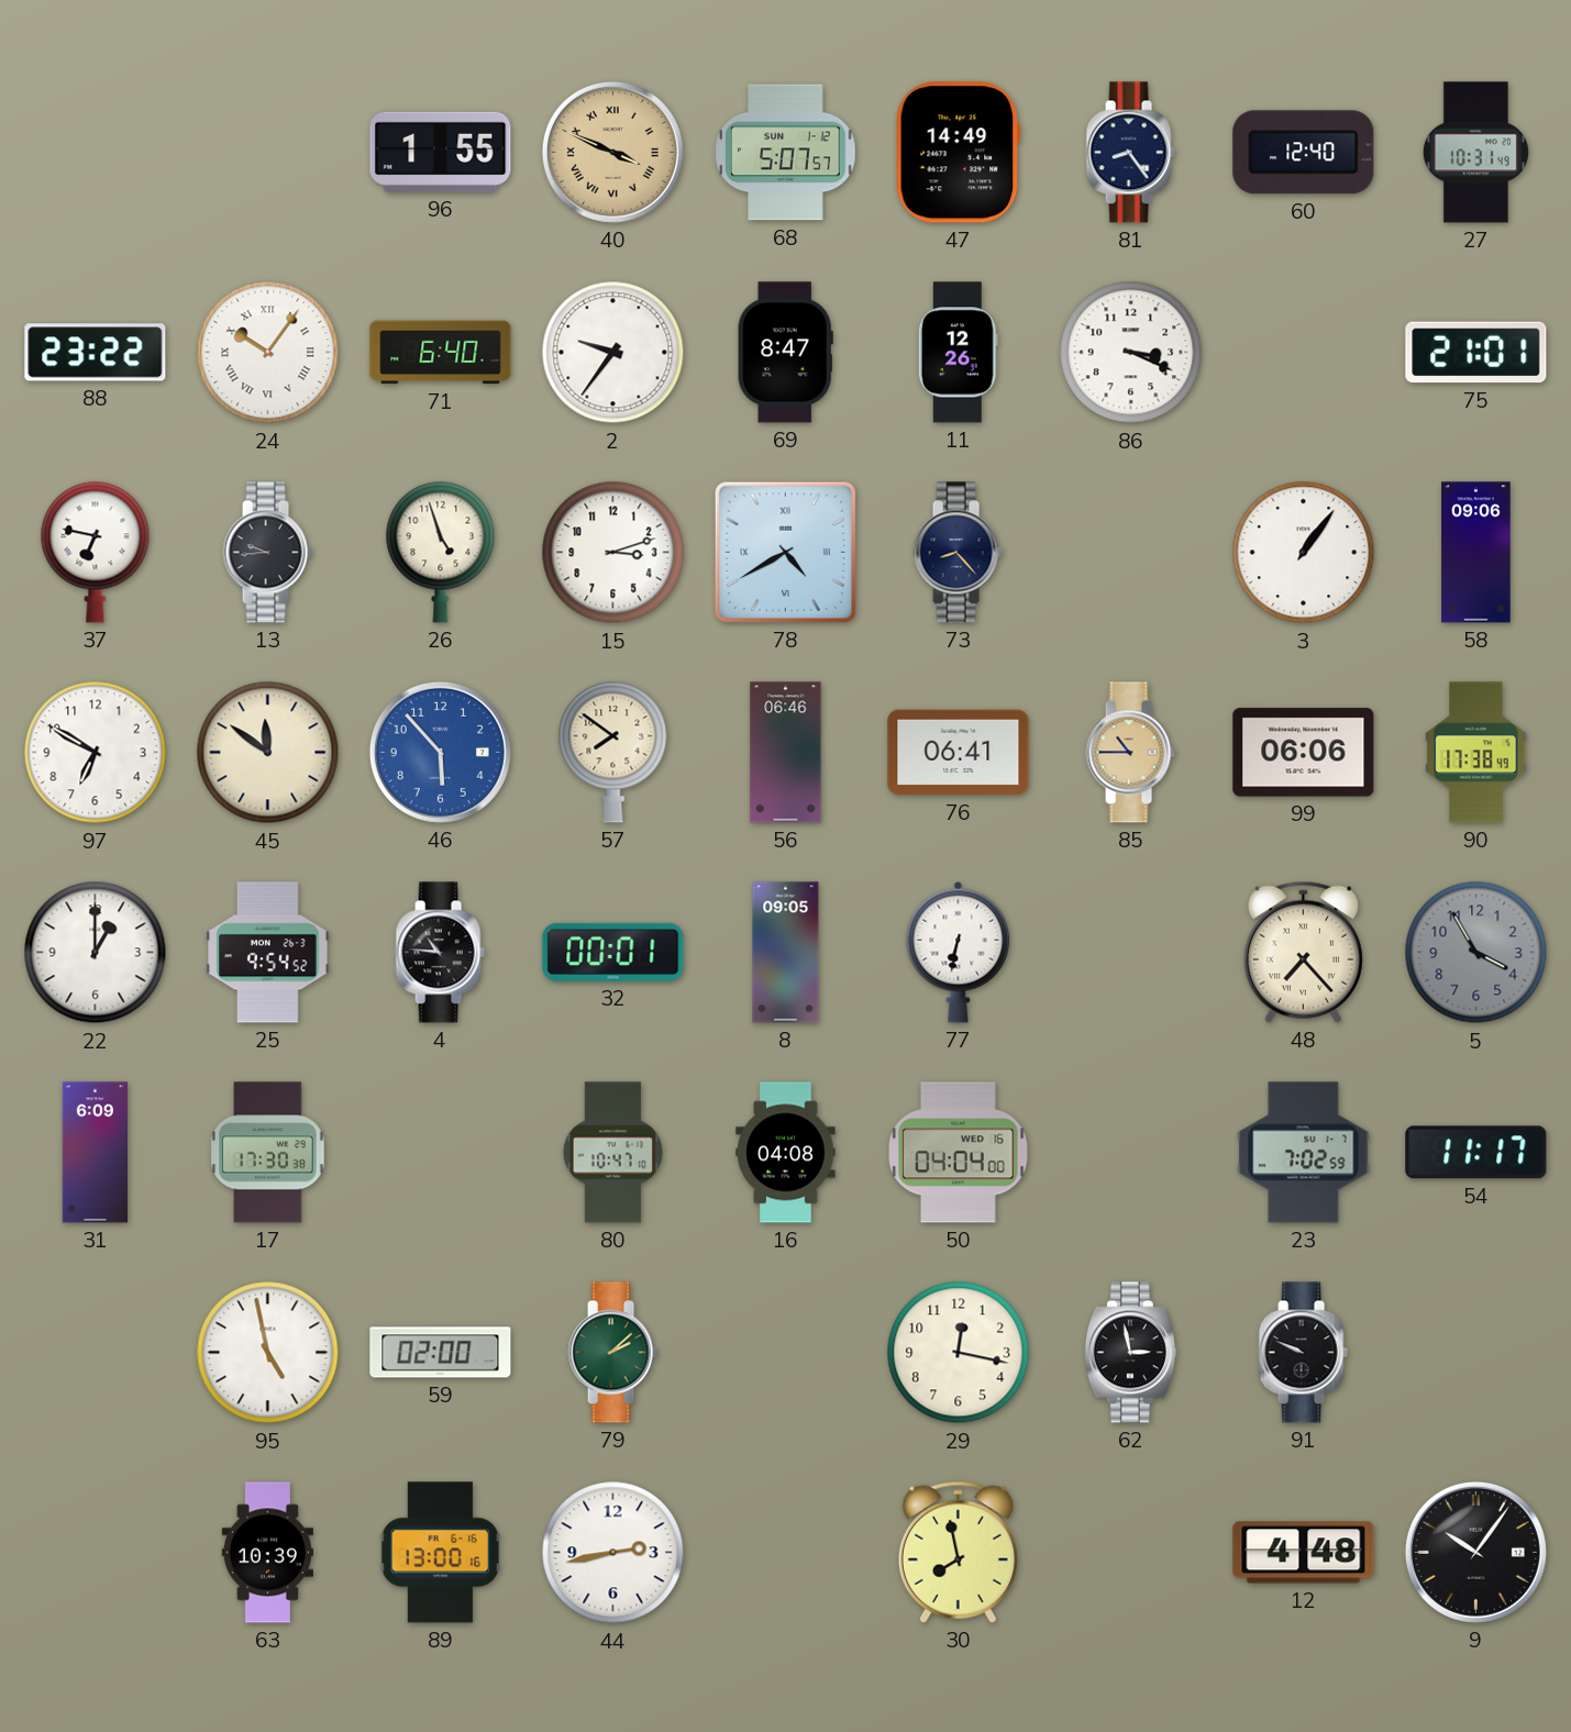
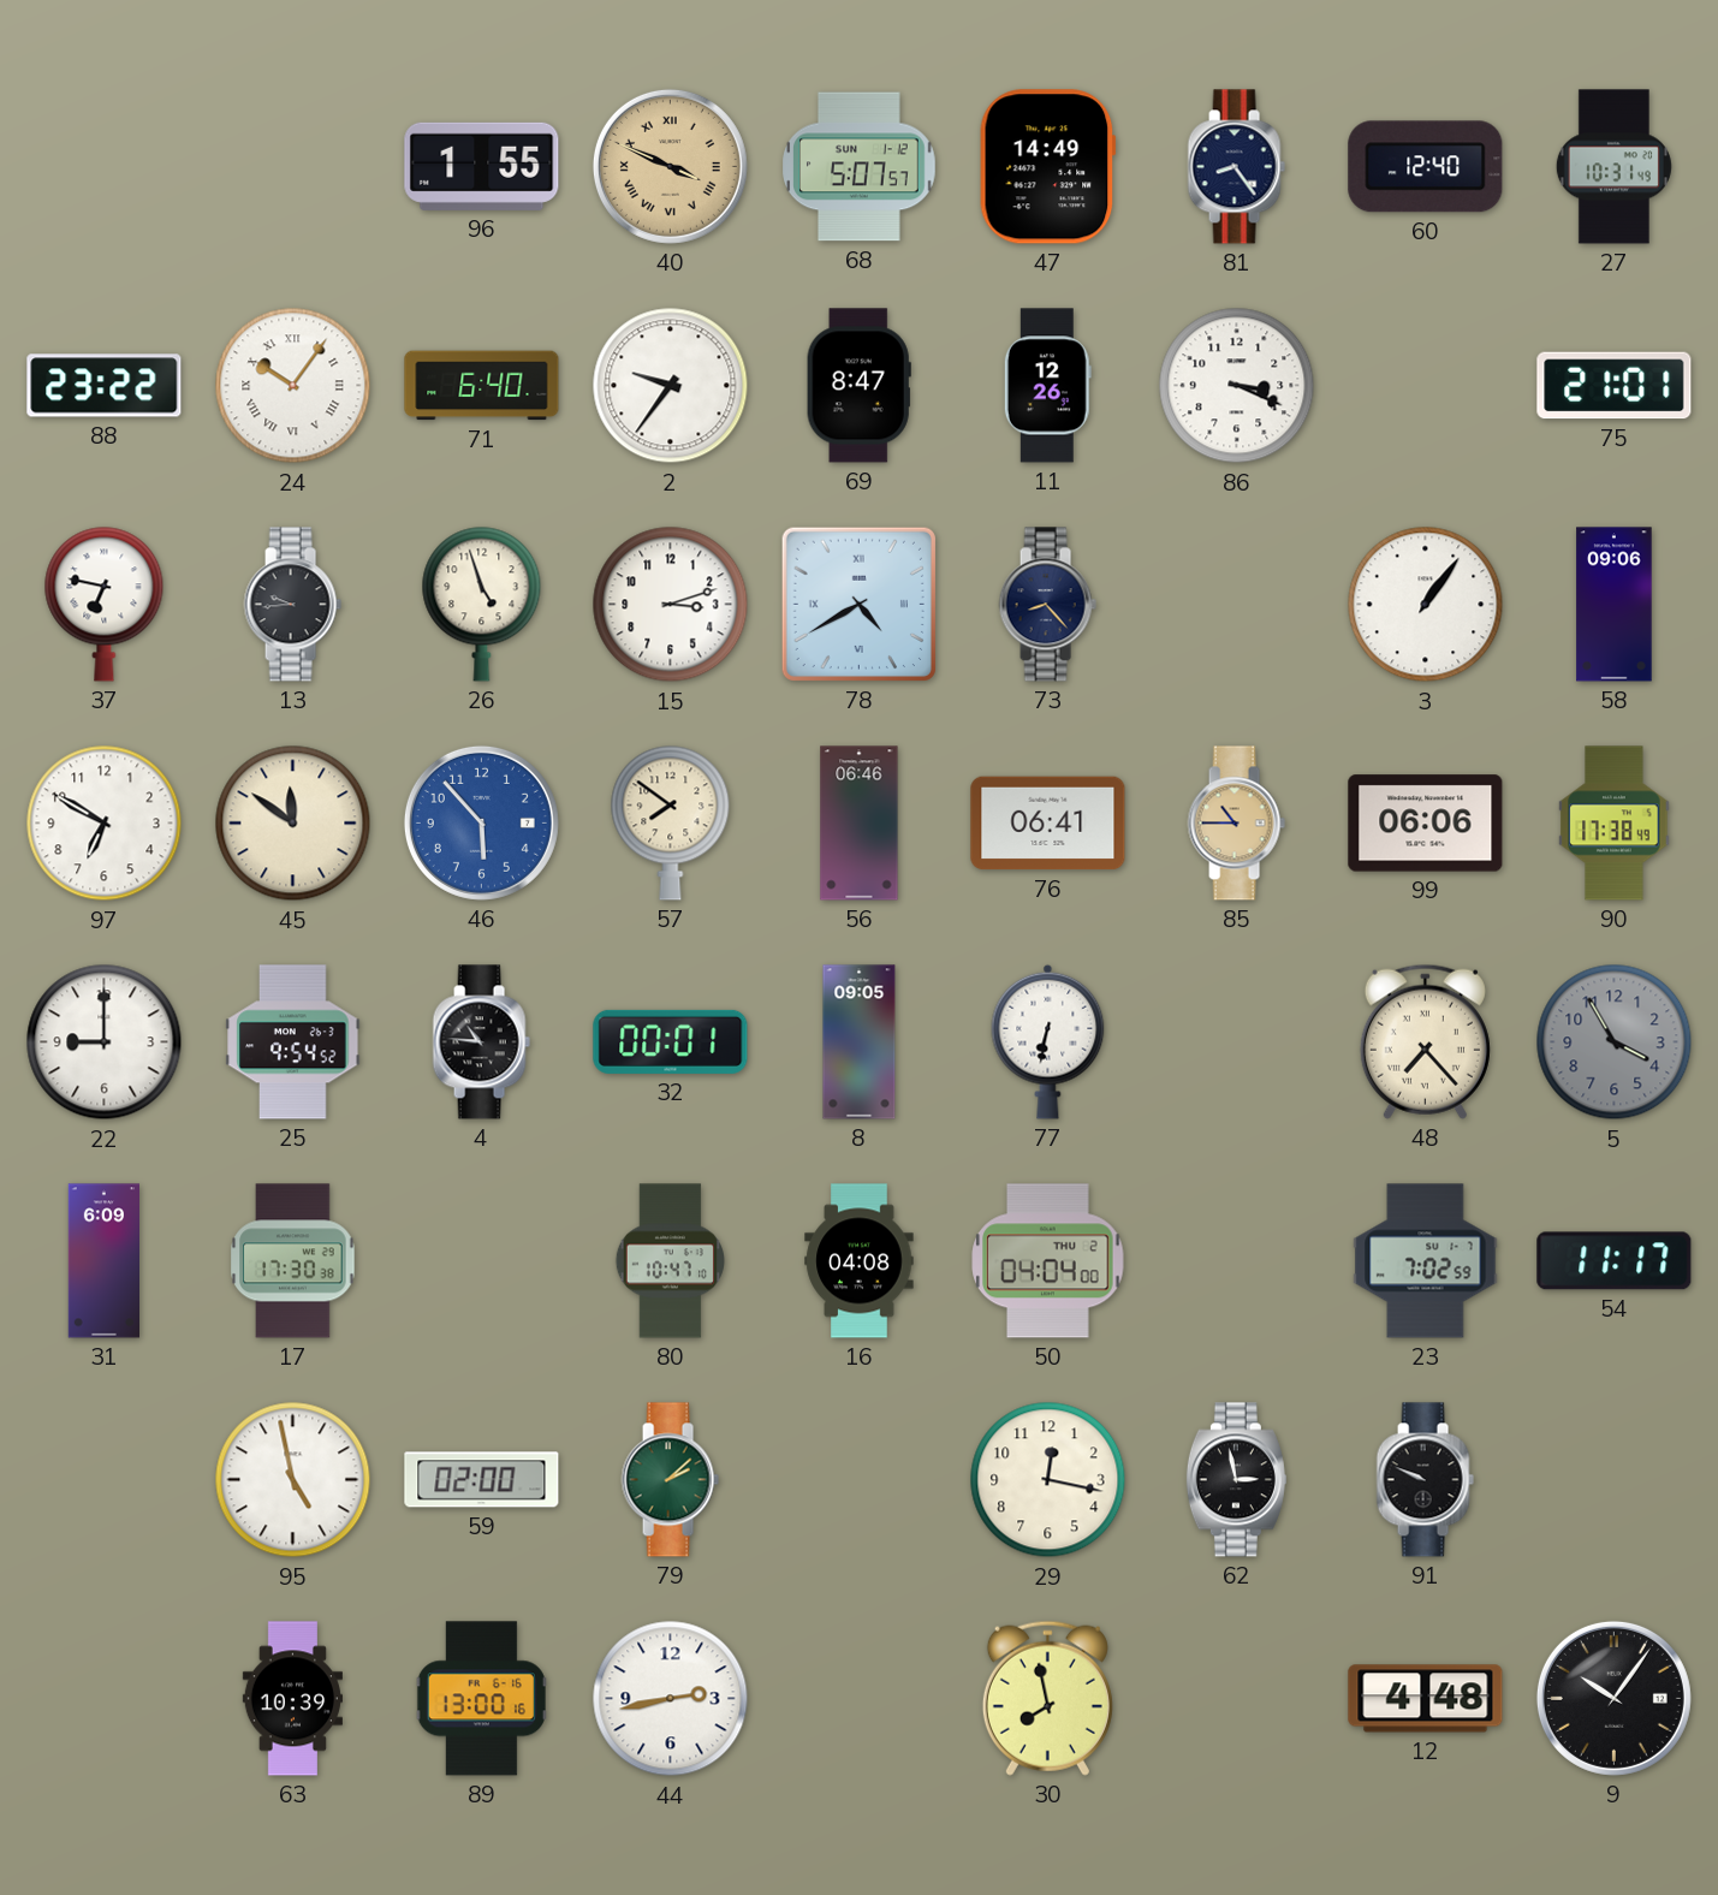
22: 1:00 -> 9:00
50 date: WED 16 -> THU 2
